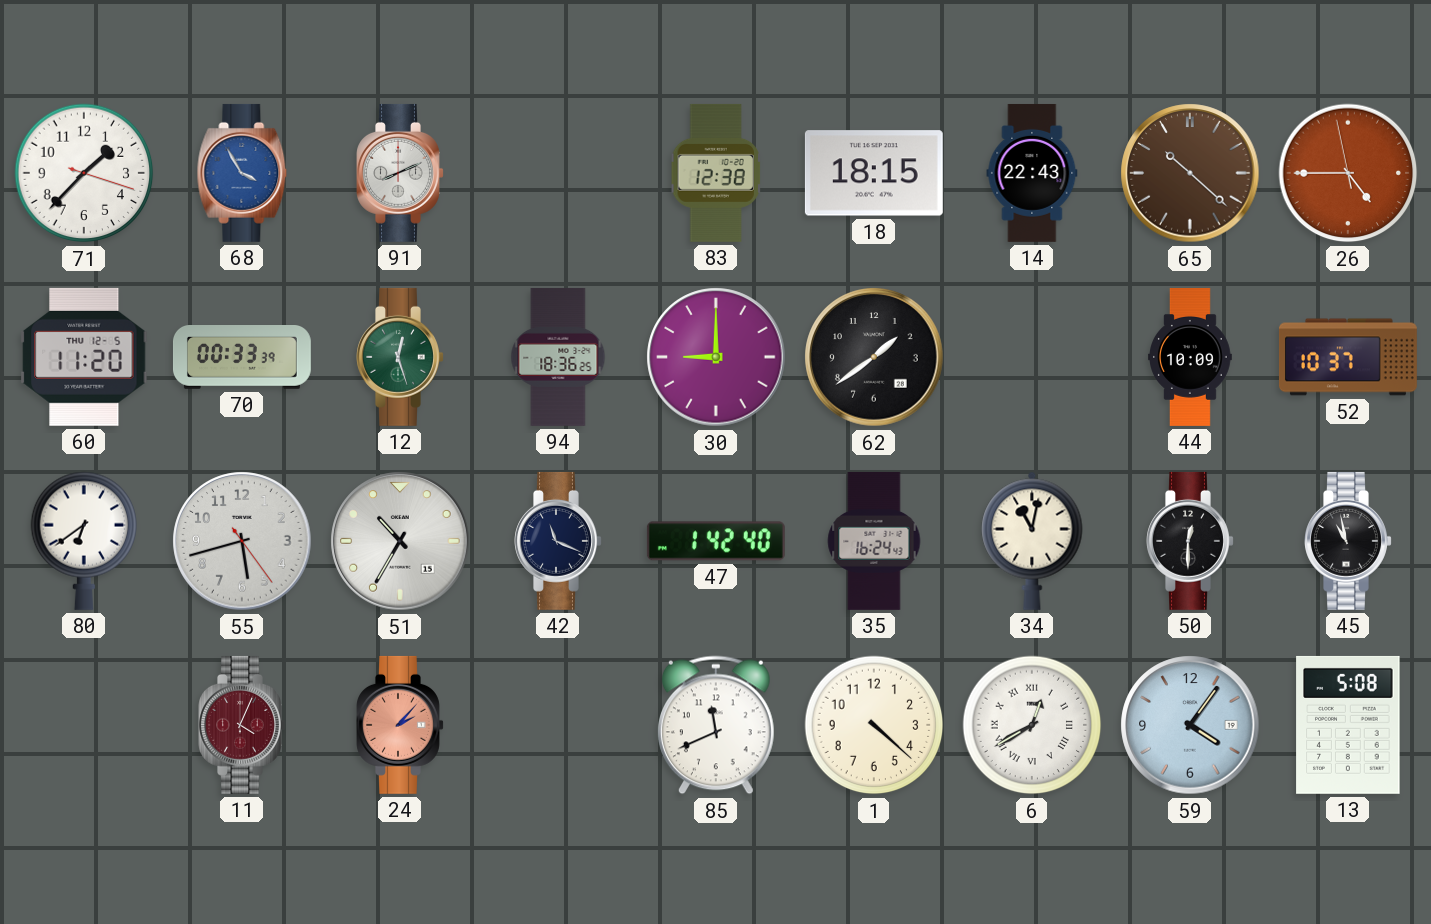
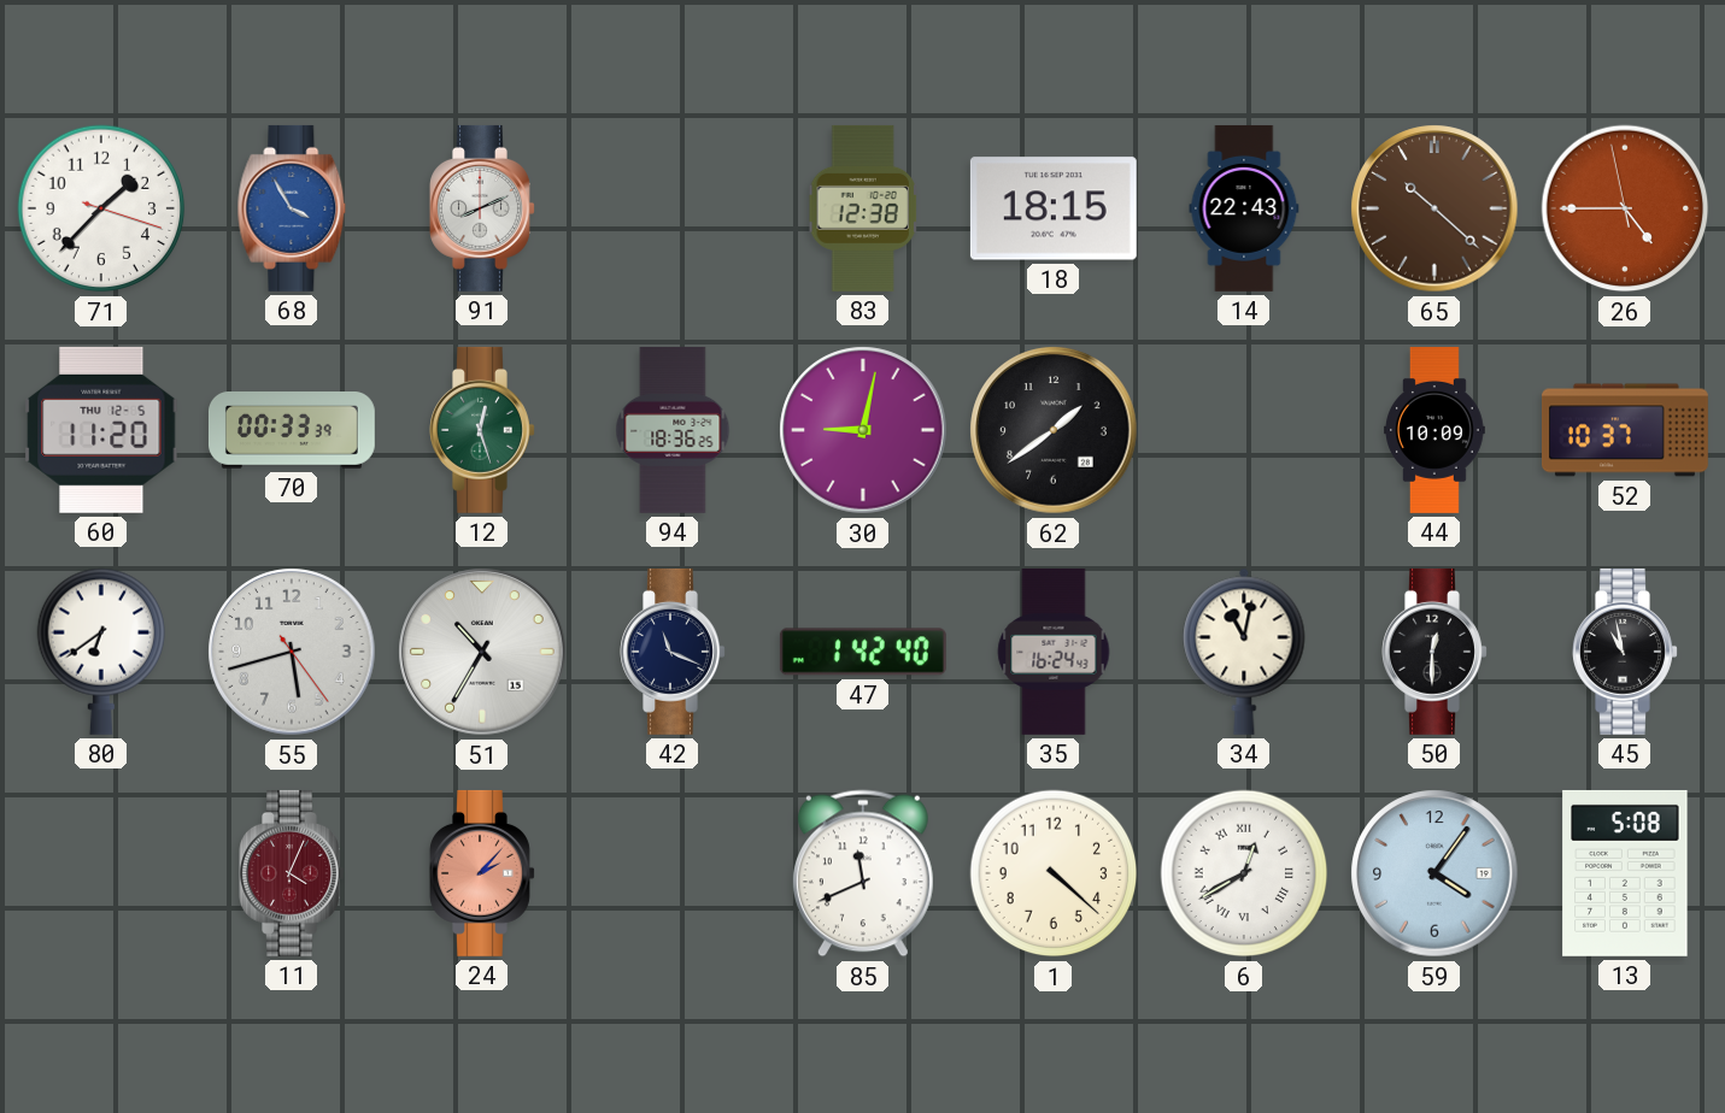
30: 9:00 -> 9:02
